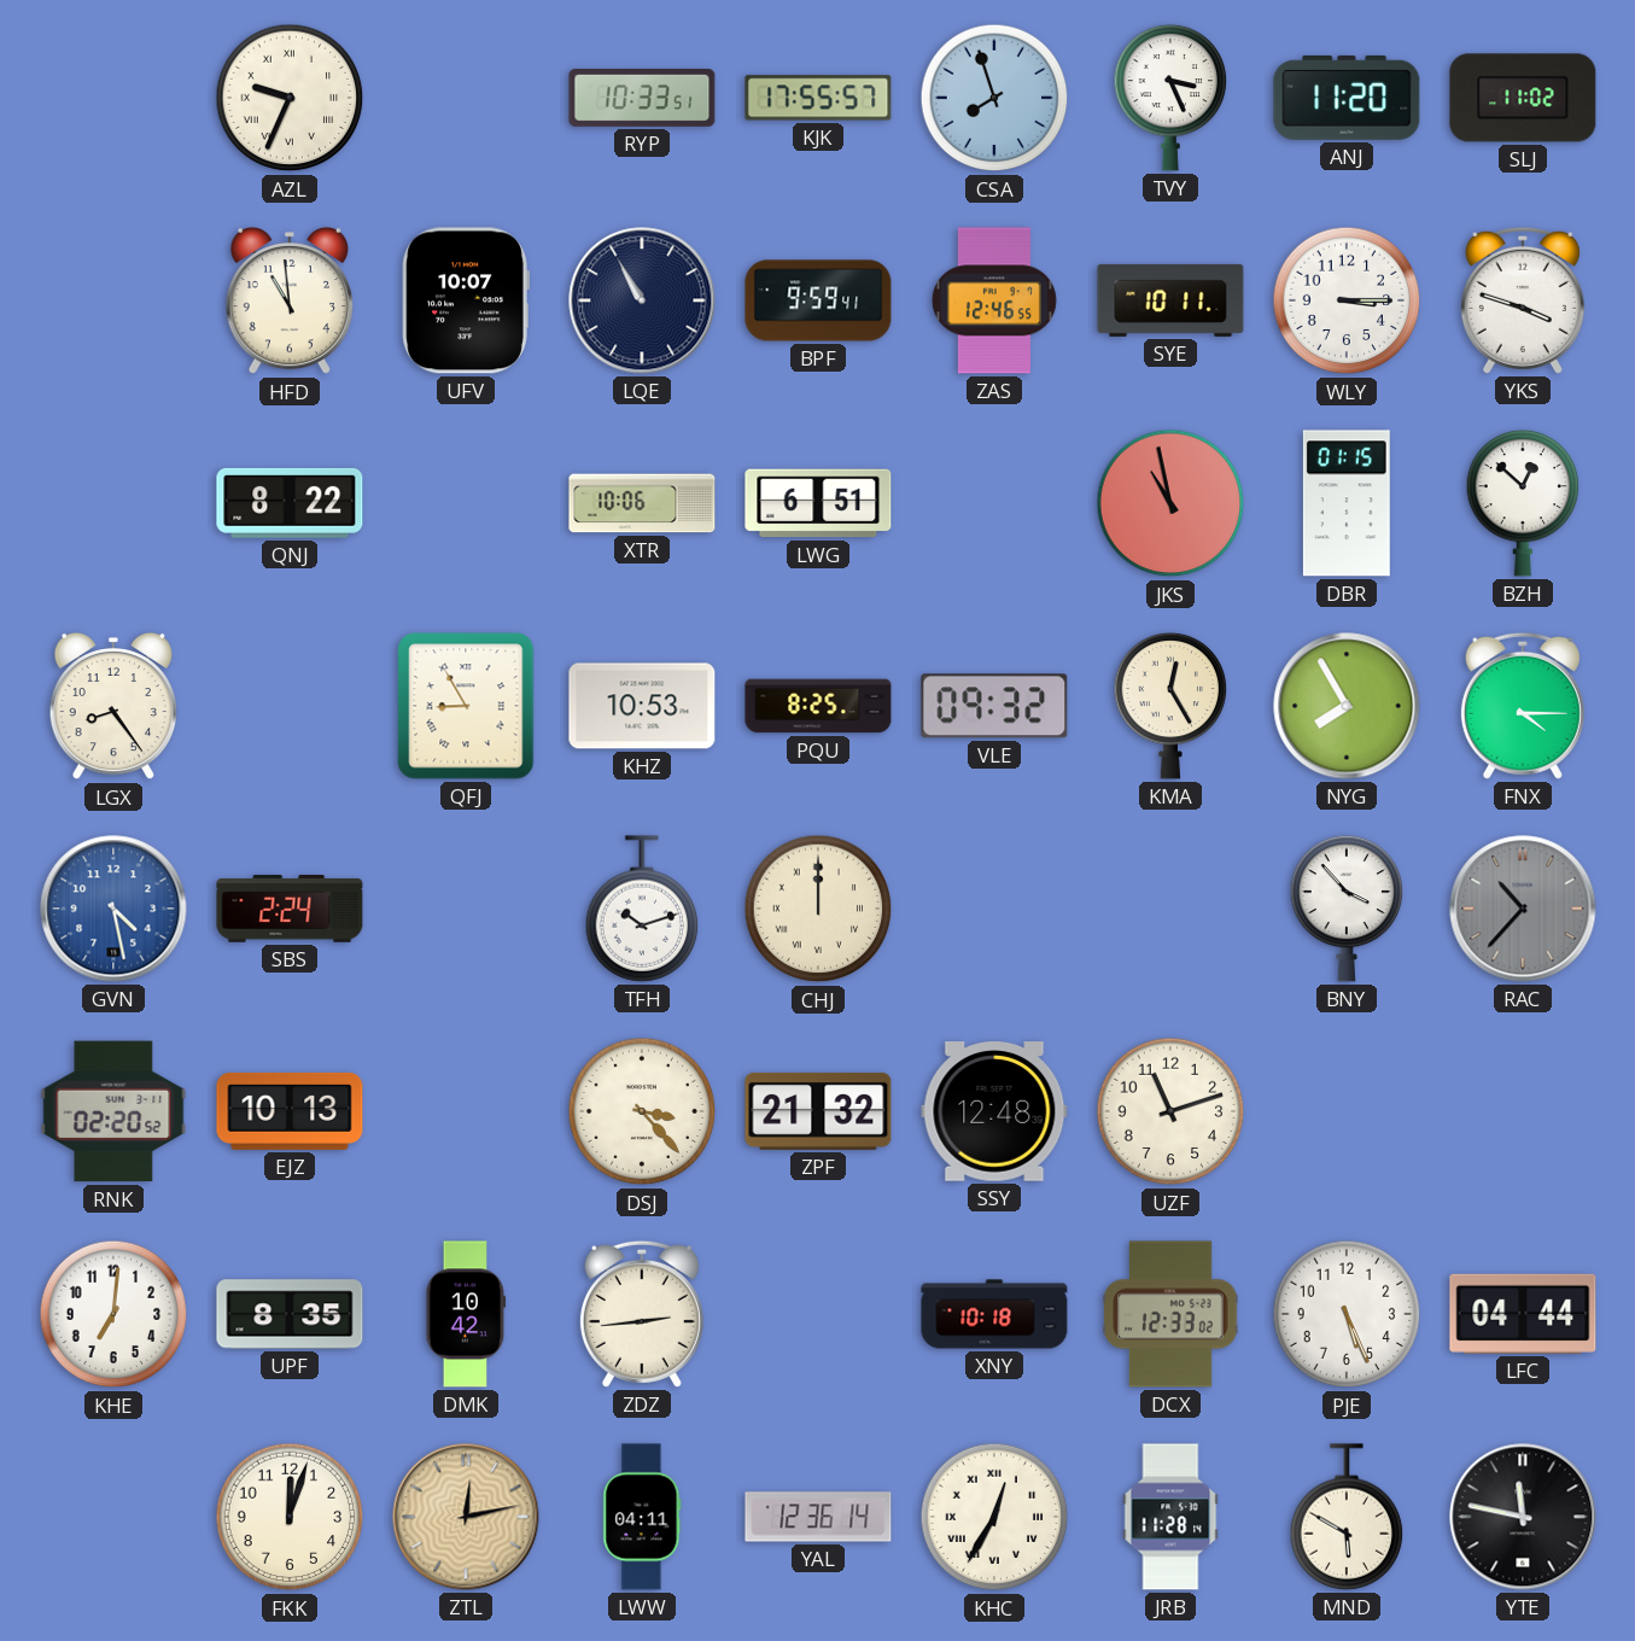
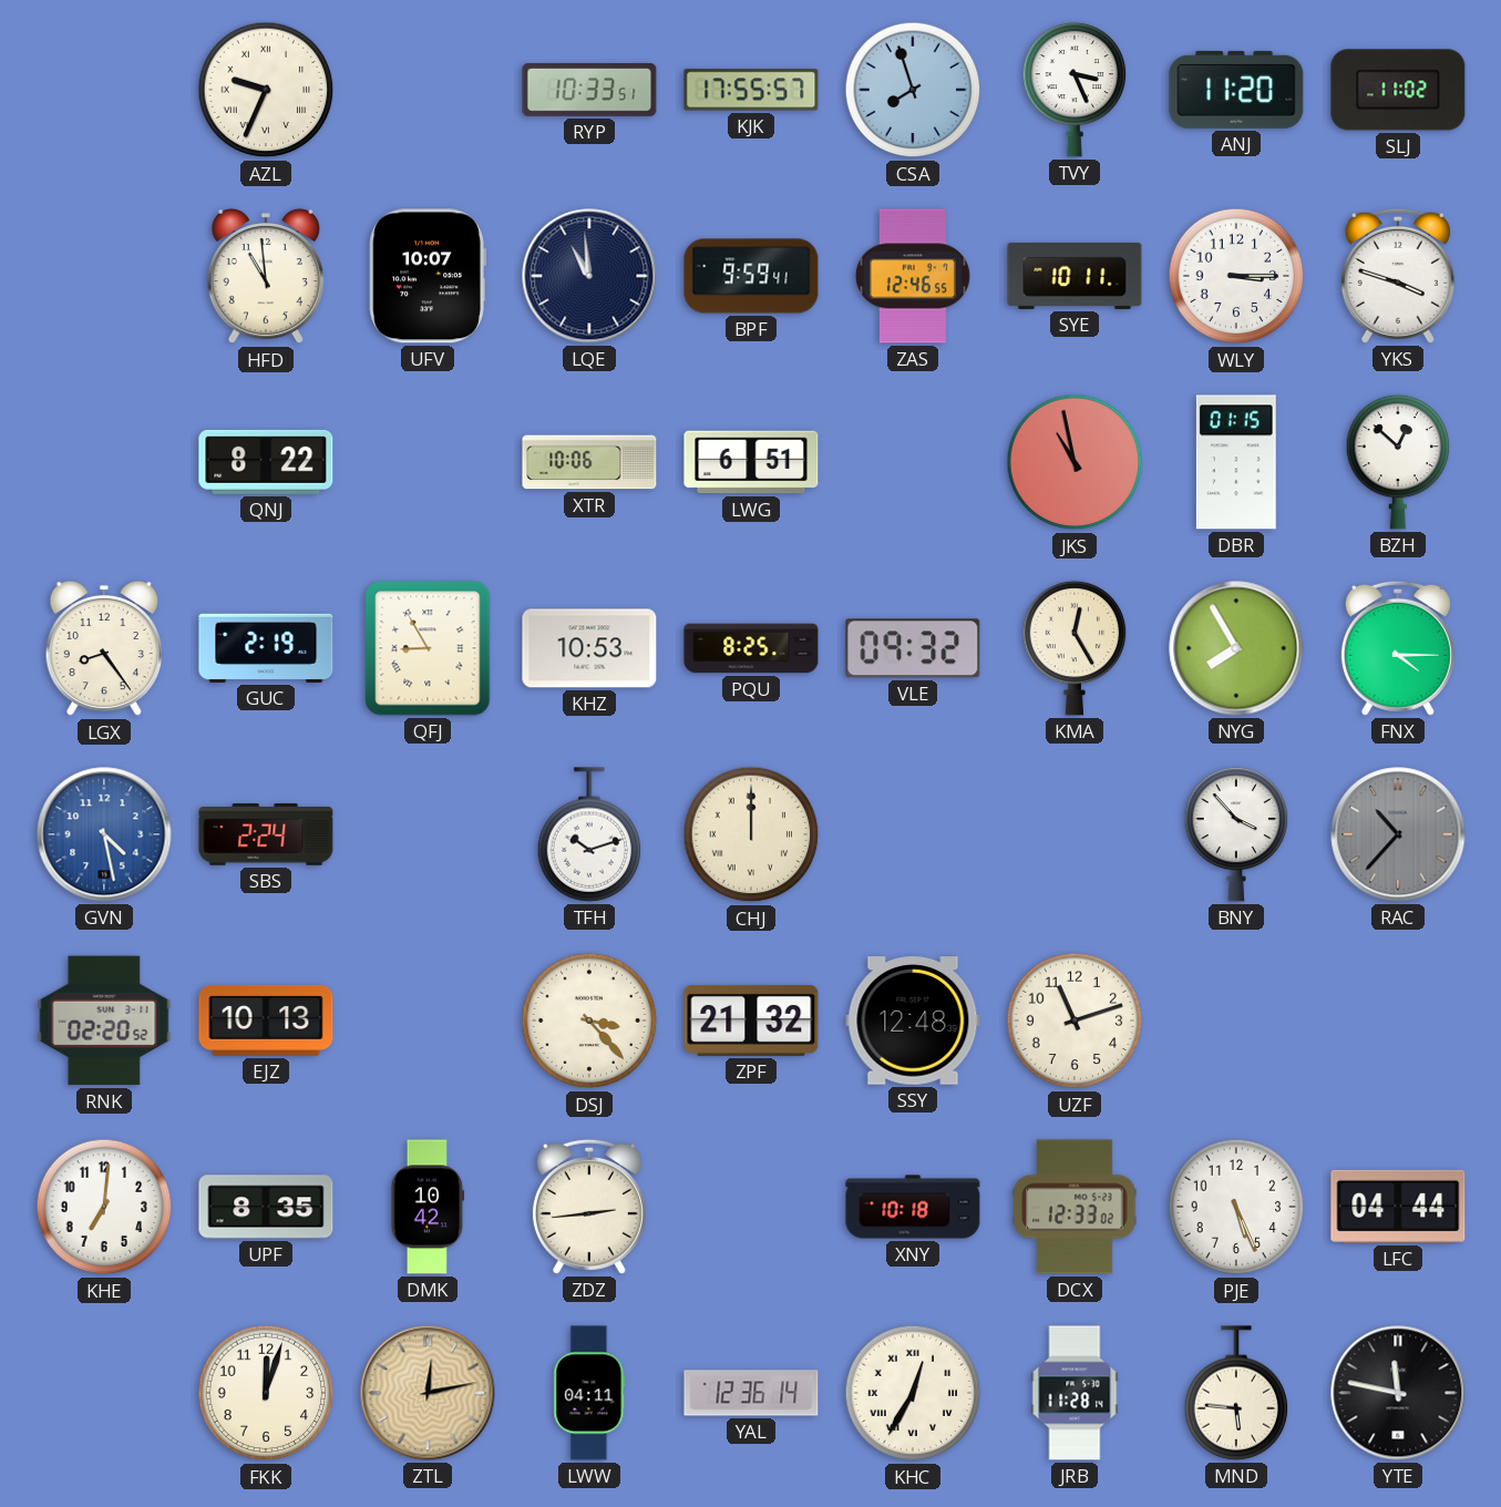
LQE: 10:55 -> 10:59
GUC: none -> 2:19
MND: 5:50 -> 5:46
